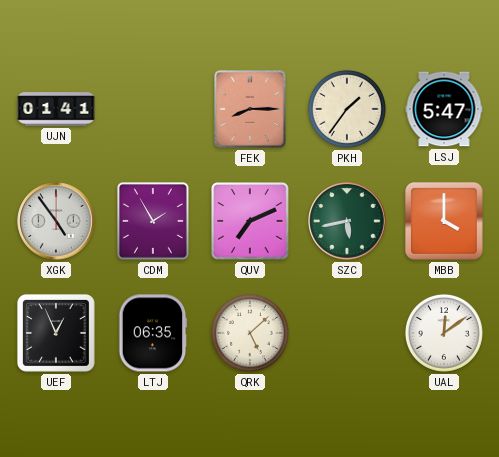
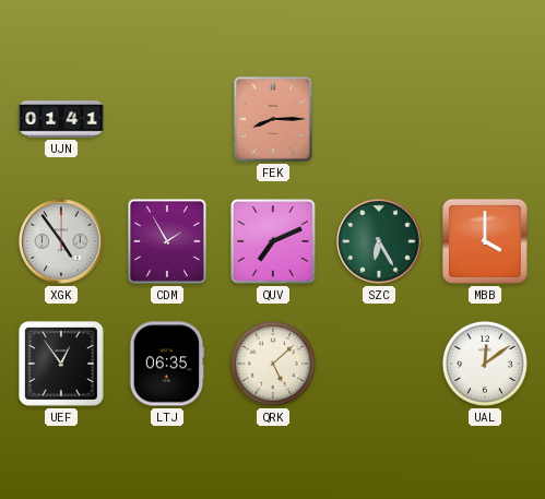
PKH: 1:36 -> none
LSJ: 5:47 -> none
SZC: 5:43 -> 6:25
UEF: 12:56 -> 12:54
